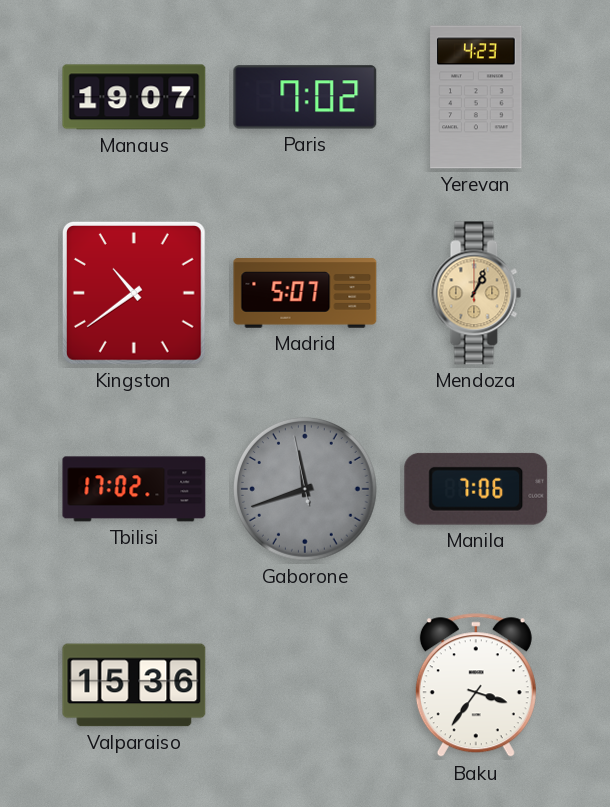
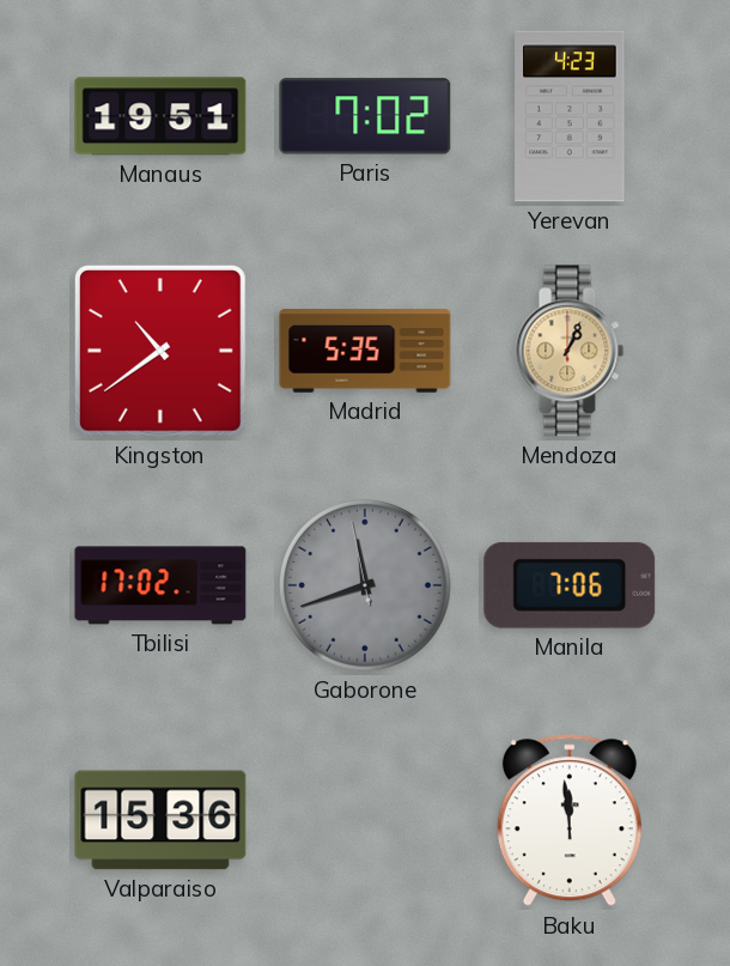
Manaus: 19:07 -> 19:51
Madrid: 5:07 -> 5:35
Baku: 3:36 -> 11:59
